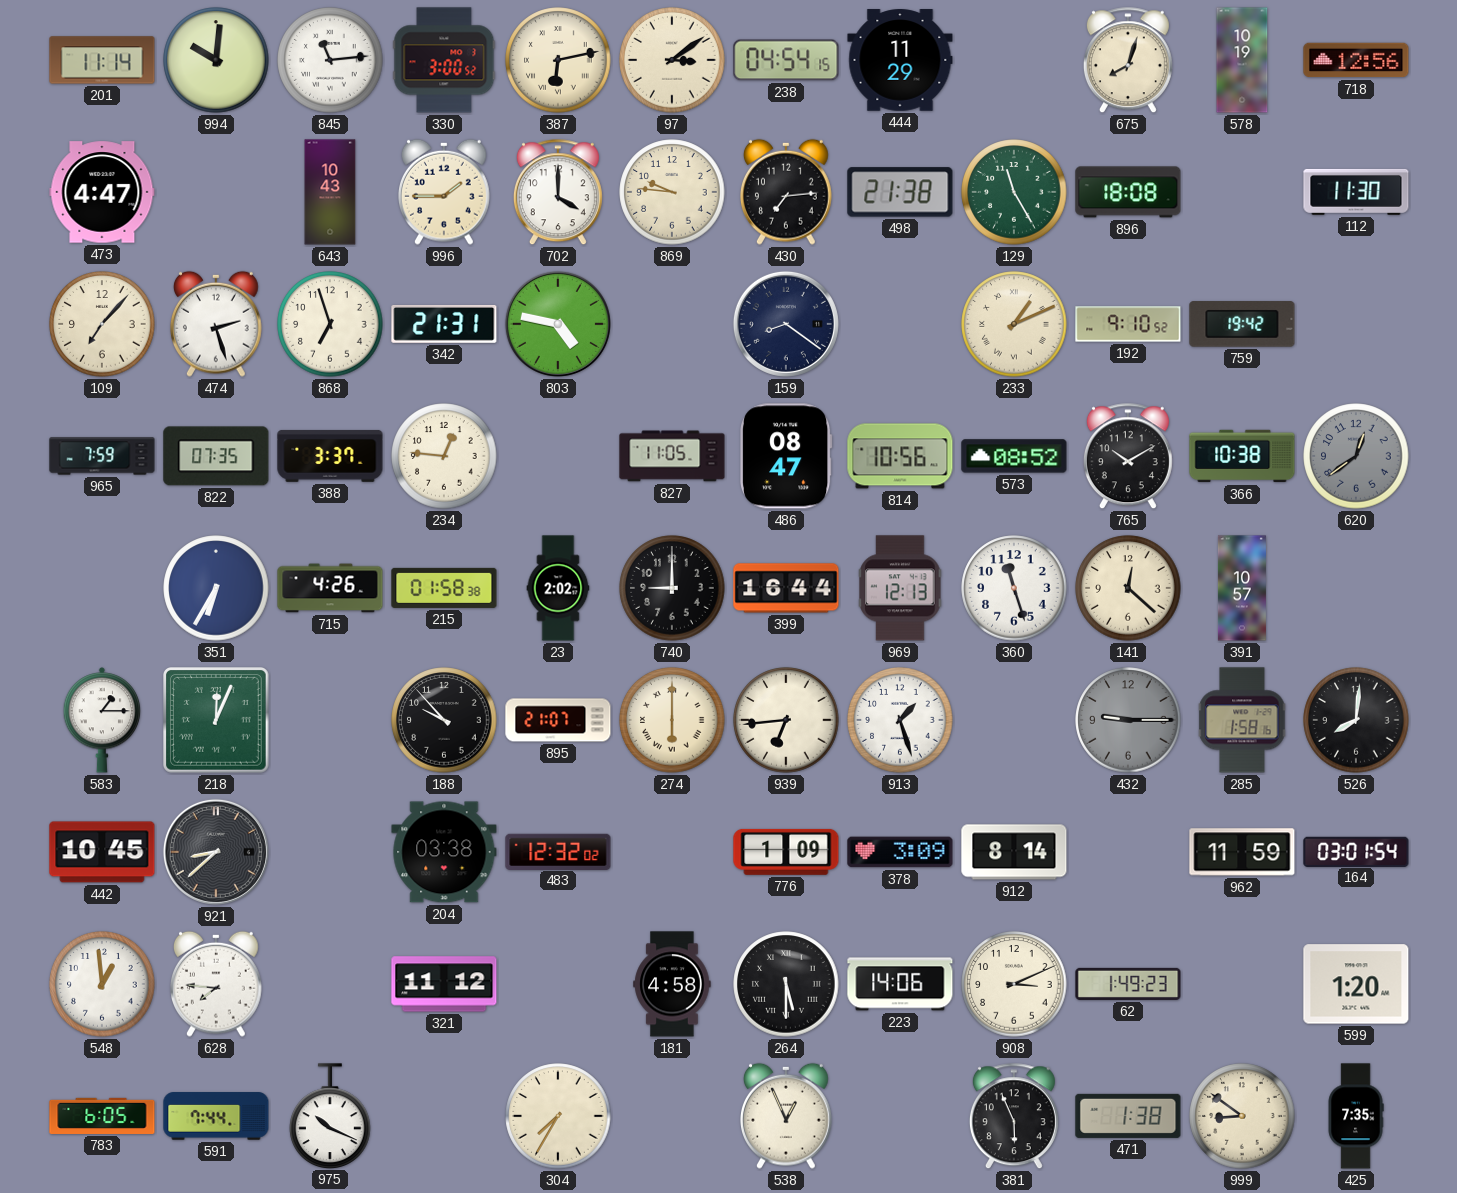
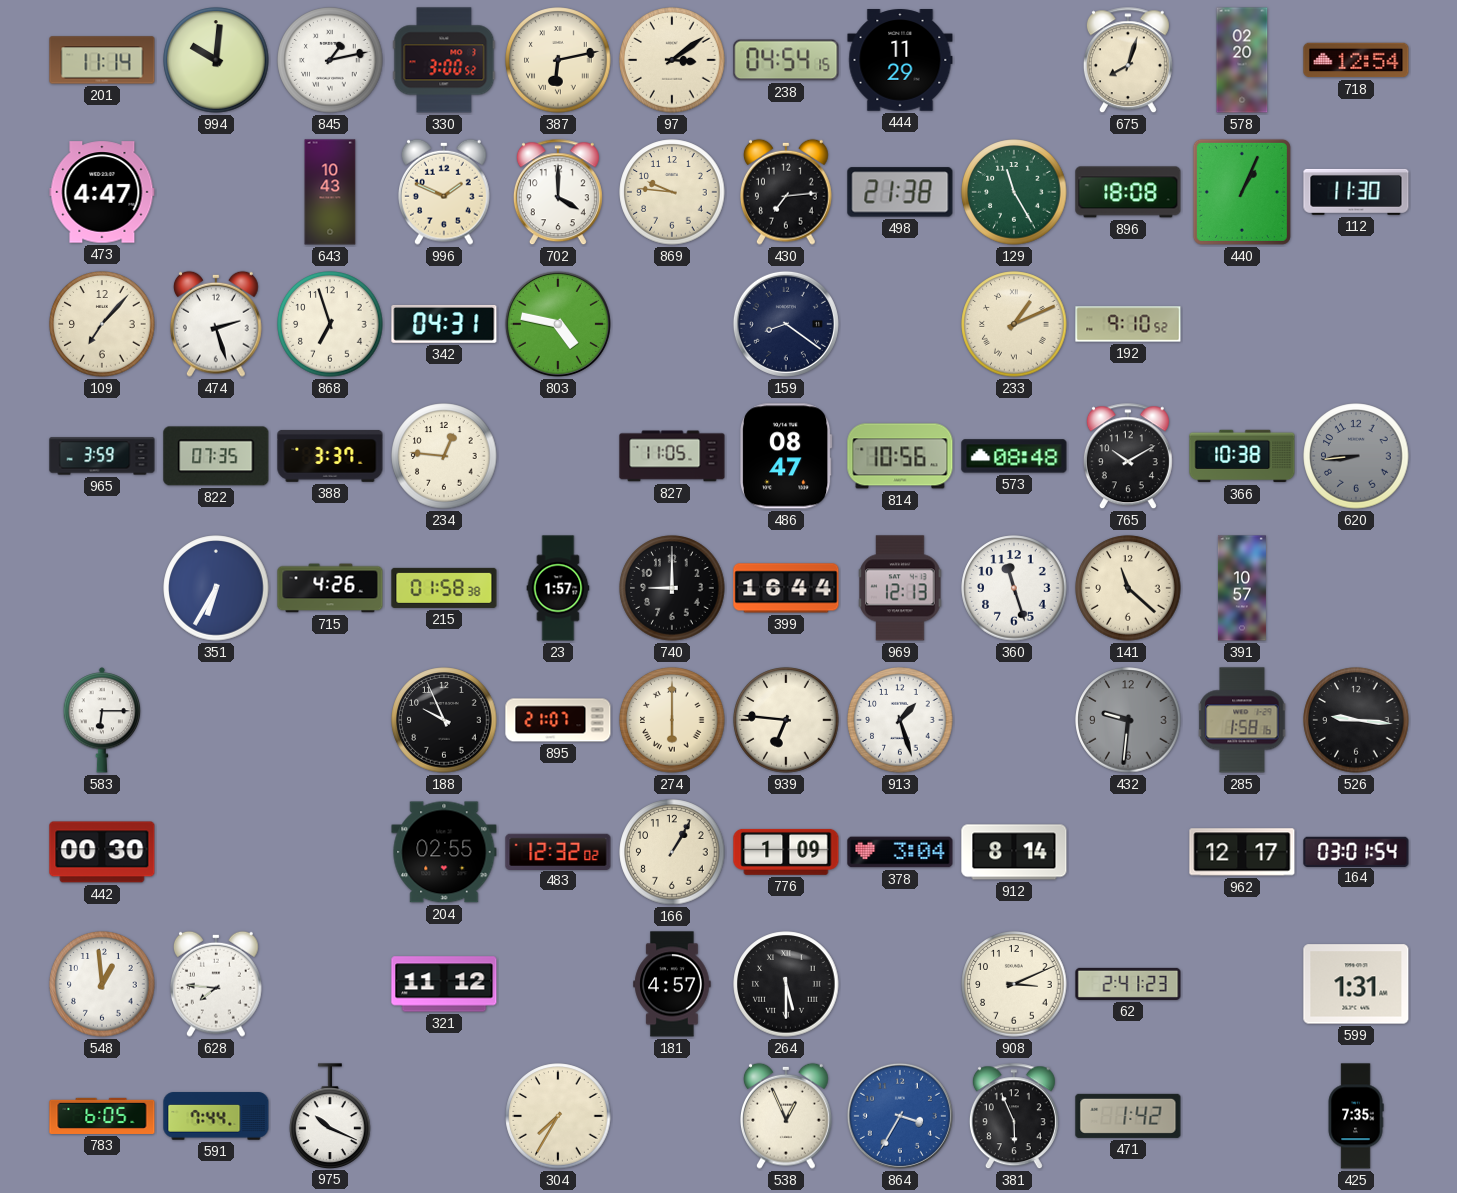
845: 11:14 -> 1:13
578: 10:19 -> 02:20
718: 12:56 -> 12:54
996: 1:45 -> 1:49
440: none -> 1:04
342: 21:31 -> 04:31
759: 19:42 -> none
965: 7:59 -> 3:59
573: 08:52 -> 08:48
620: 12:39 -> 8:44
23: 2:02 -> 1:57
141: 12:22 -> 11:22
583: 1:15 -> 6:15
218: 12:04 -> none
188: 9:53 -> 9:56
939: 6:44 -> 6:46
432: 9:15 -> 9:31
526: 8:01 -> 9:16
442: 10:45 -> 00:30
921: 8:38 -> none
204: 03:38 -> 02:55
166: none -> 1:05
378: 3:09 -> 3:04
962: 11:59 -> 12:17
181: 4:58 -> 4:57
223: 14:06 -> none
62: 1:49 -> 2:41
599: 1:20 -> 1:31
864: none -> 3:35
471: 1:38 -> 1:42
999: 8:51 -> none
